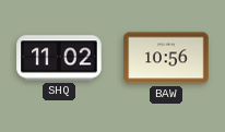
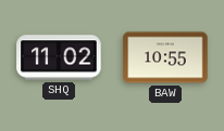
BAW: 10:56 -> 10:55
